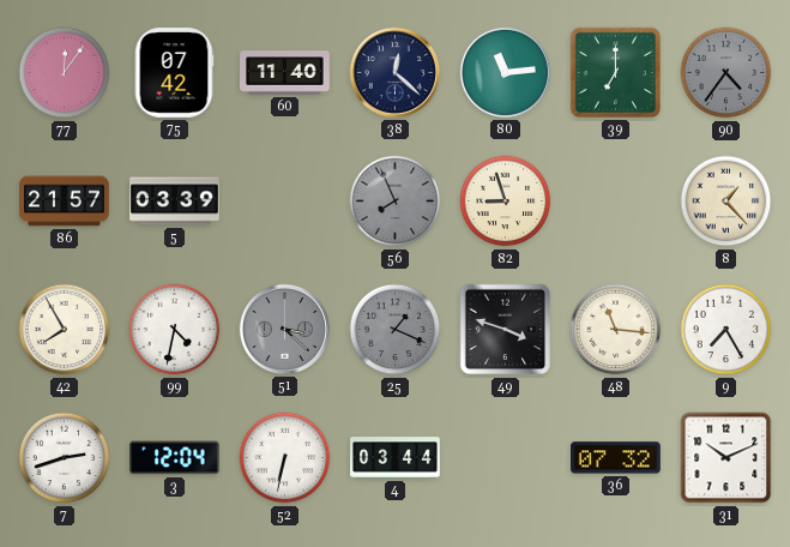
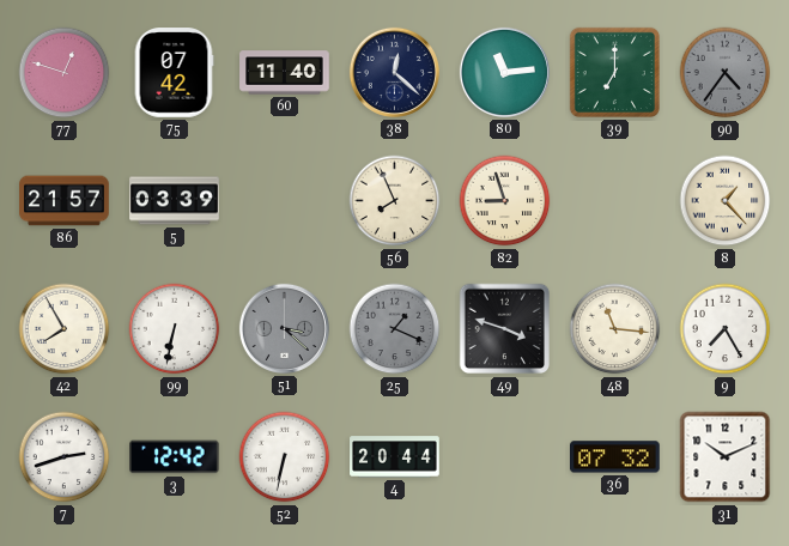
77: 12:06 -> 12:48
56 dial: grey -> cream
99: 4:32 -> 6:32
3: 12:04 -> 12:42
4: 03:44 -> 20:44
